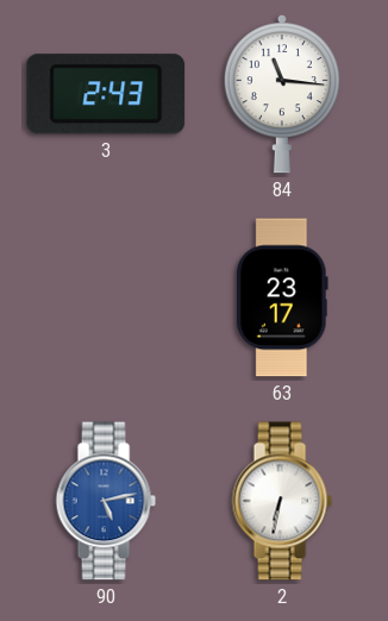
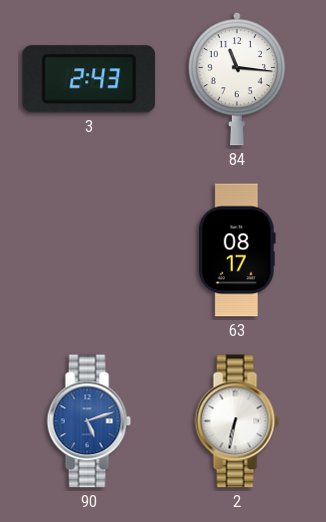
63: 23:17 -> 08:17
90: 5:13 -> 5:12
